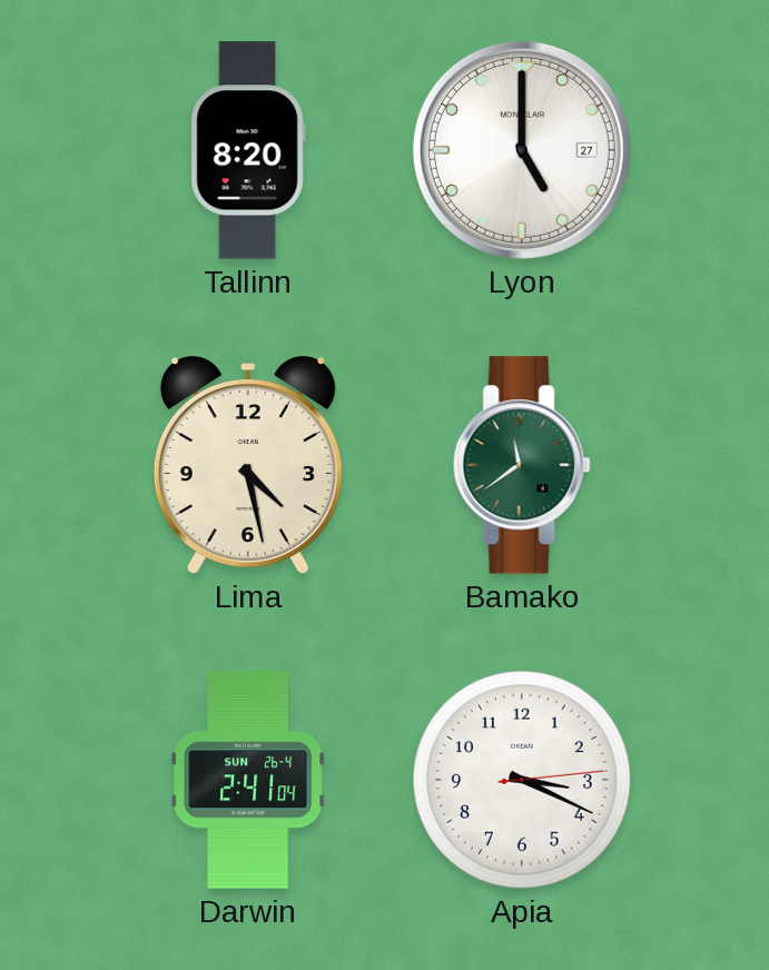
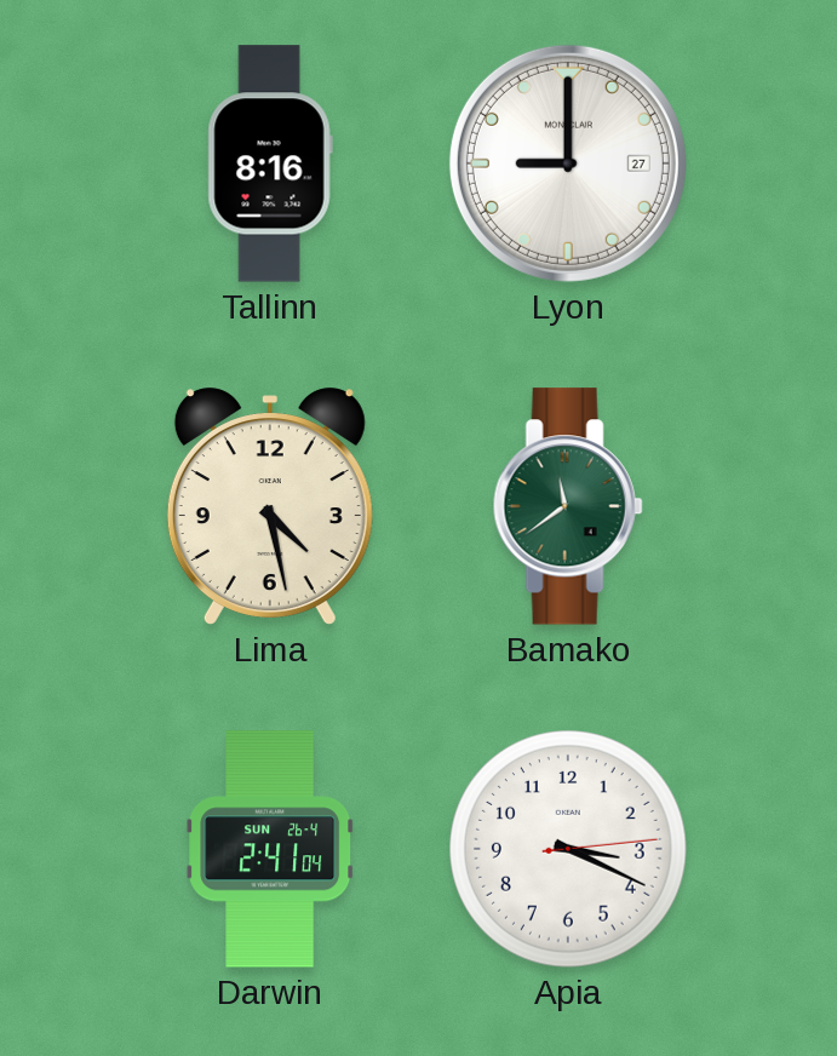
Tallinn: 8:20 -> 8:16
Lyon: 5:00 -> 9:00
